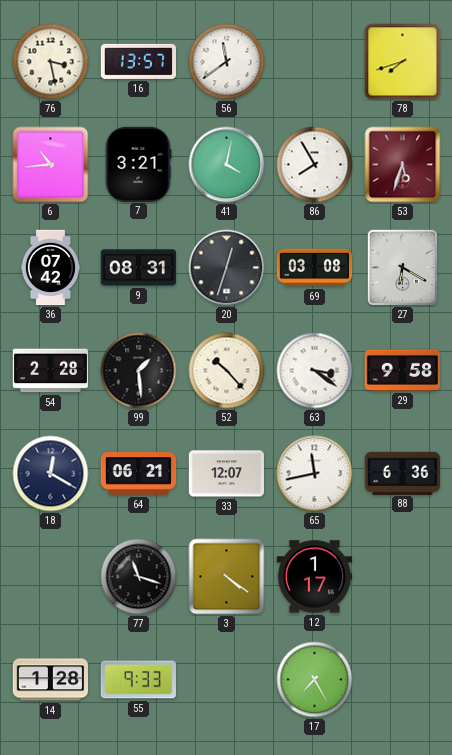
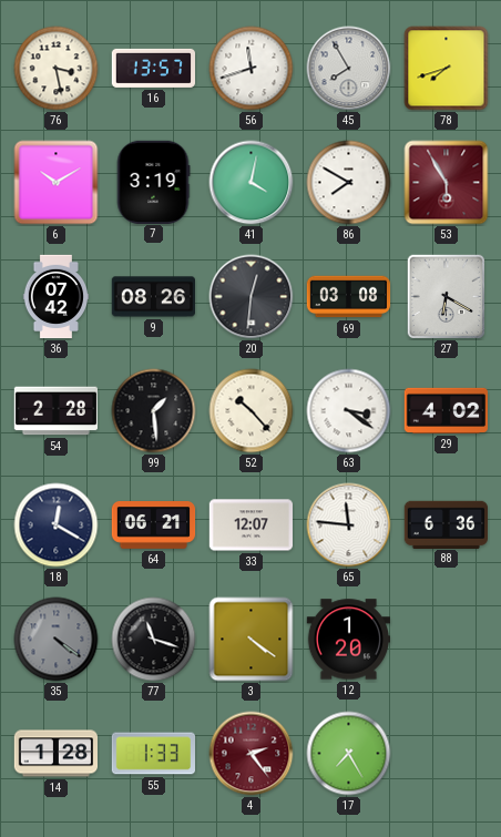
56: 11:39 -> 11:42
45: none -> 7:55
6: 10:44 -> 10:10
7: 3:21 -> 3:19
86: 7:55 -> 7:50
53: 5:33 -> 5:55
9: 08:31 -> 08:26
20: 12:33 -> 12:31
29: 9:58 -> 4:02
65: 11:43 -> 11:46
35: none -> 4:21
12: 1:17 -> 1:20
55: 9:33 -> 1:33
4: none -> 2:24
